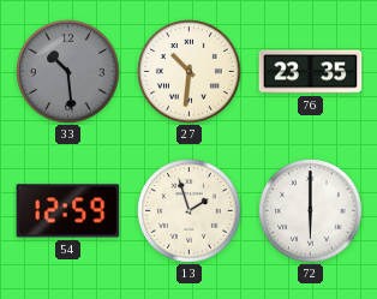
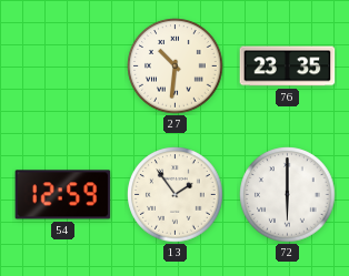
33: 10:29 -> none
13: 1:57 -> 1:54
